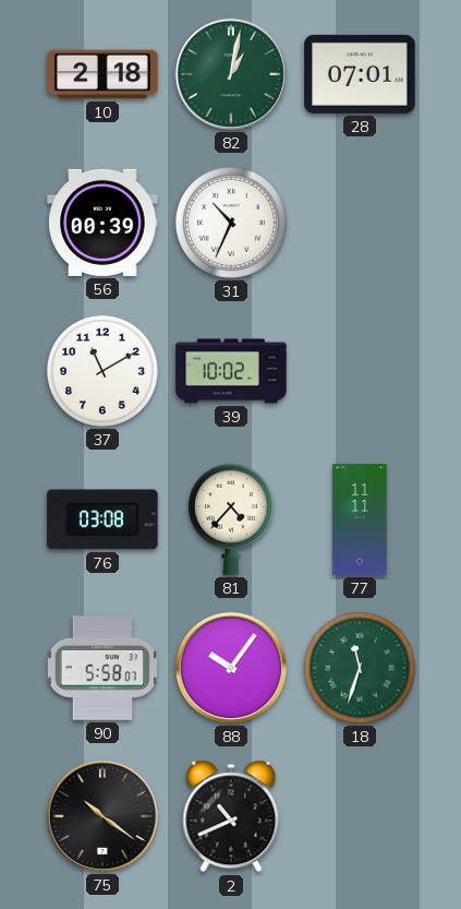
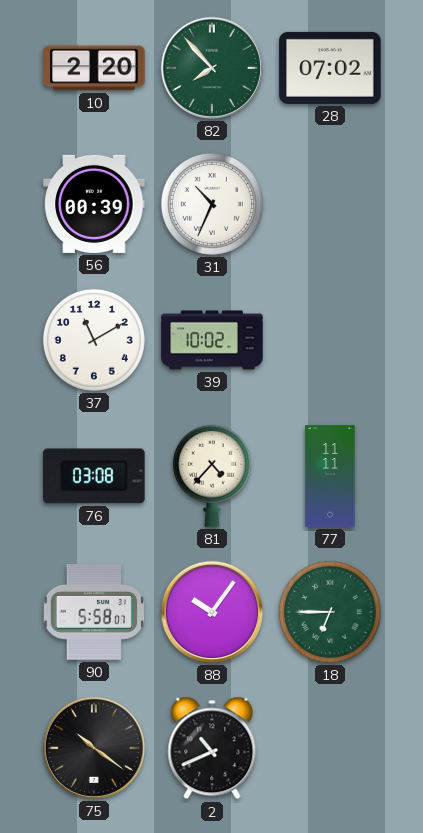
10: 2:18 -> 2:20
82: 1:02 -> 7:53
28: 07:01 -> 07:02
18: 11:33 -> 6:45
